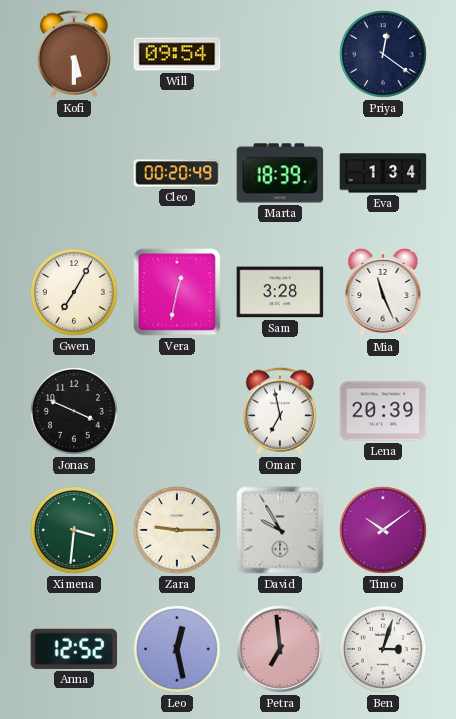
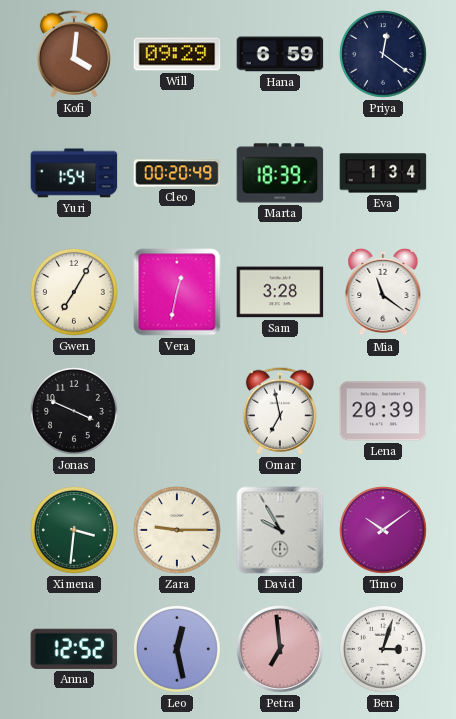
Kofi: 5:30 -> 4:01
Will: 09:54 -> 09:29
Hana: none -> 6:59
Yuri: none -> 1:54
Mia: 11:26 -> 11:21
